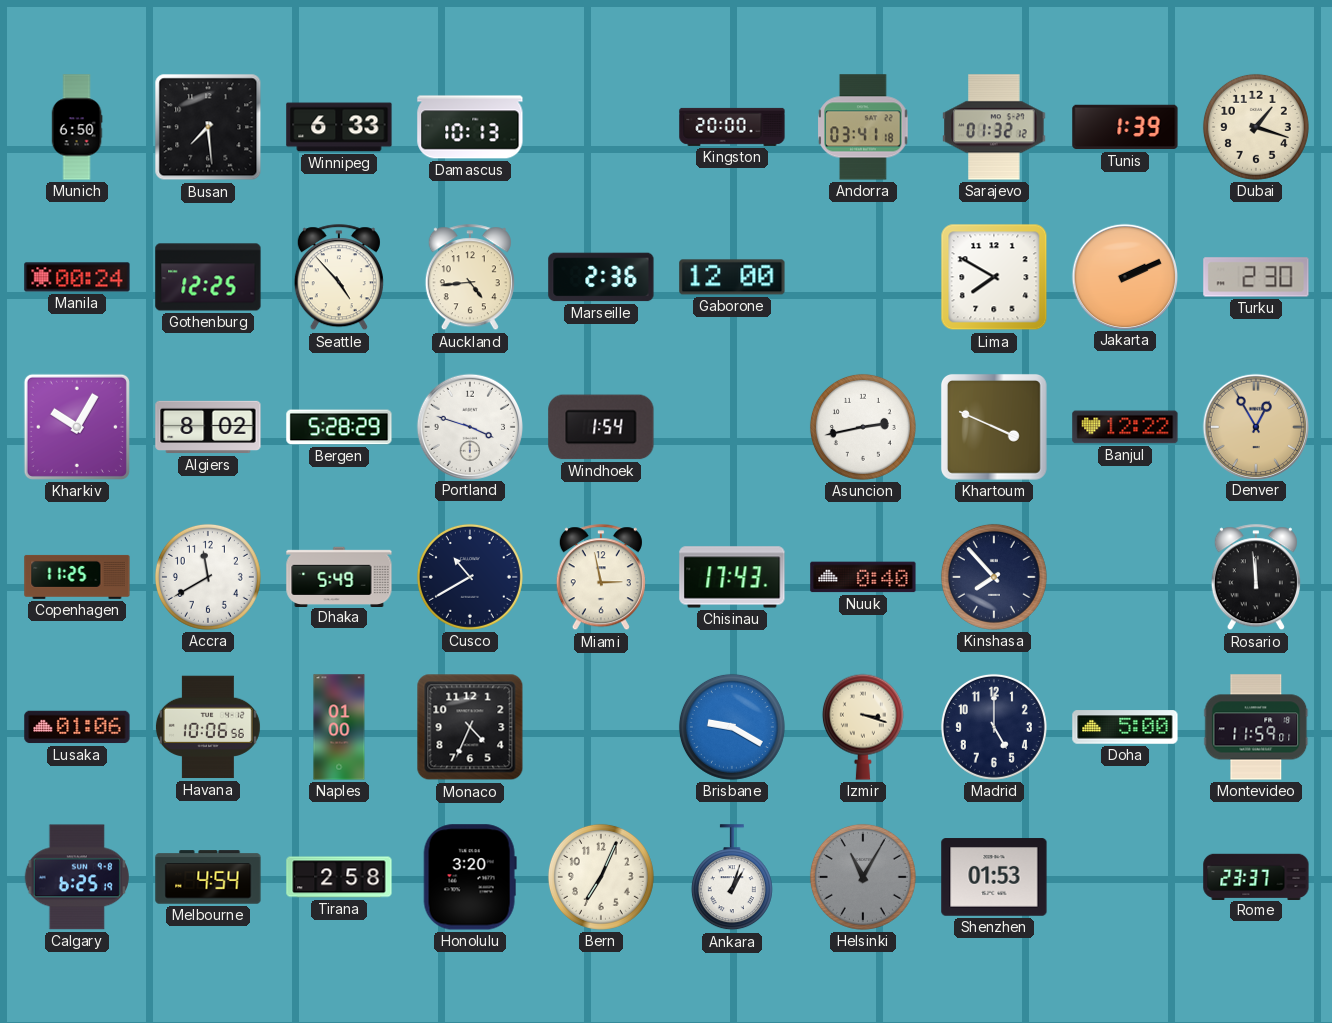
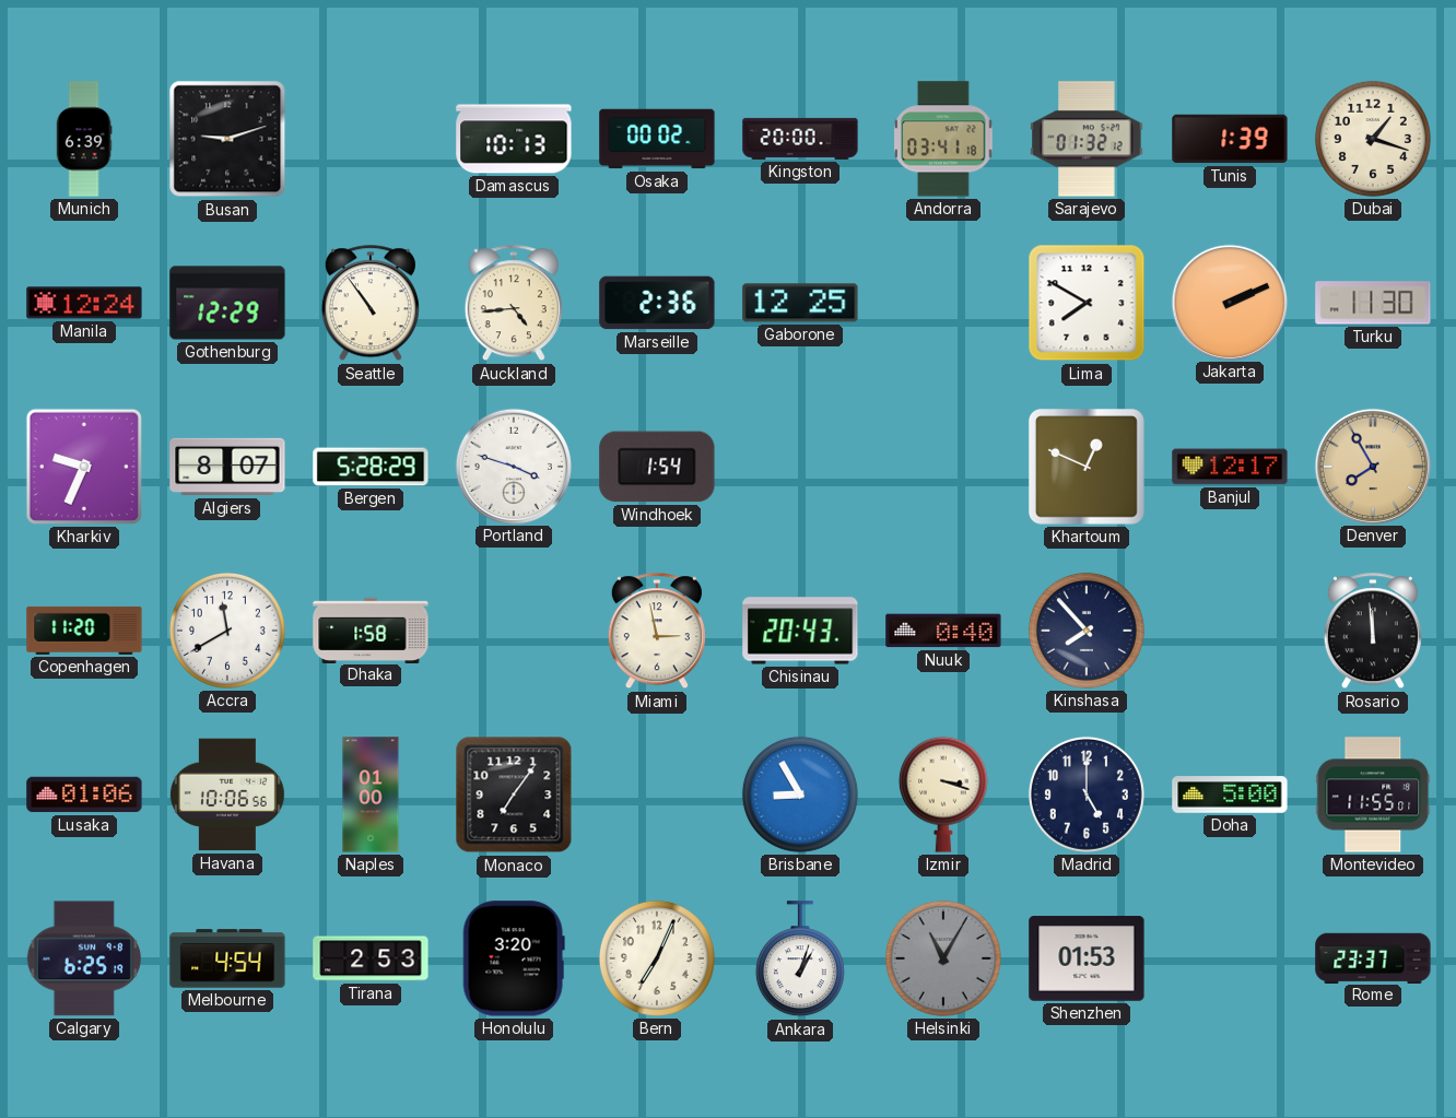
Munich: 6:50 -> 6:39
Busan: 7:29 -> 9:12
Winnipeg: 6:33 -> none
Osaka: none -> 00:02
Manila: 00:24 -> 12:24
Gothenburg: 12:25 -> 12:29
Seattle: 4:53 -> 10:54
Gaborone: 12:00 -> 12:25
Turku: 2:30 -> 11:30
Kharkiv: 10:05 -> 9:34
Algiers: 8:02 -> 8:07
Asuncion: 2:43 -> none
Khartoum: 3:49 -> 12:49
Banjul: 12:22 -> 12:17
Denver: 12:55 -> 7:55
Copenhagen: 11:25 -> 11:20
Dhaka: 5:49 -> 1:58
Cusco: 10:40 -> none
Chisinau: 17:43 -> 20:43
Monaco: 4:34 -> 7:06
Brisbane: 9:20 -> 8:55
Montevideo: 11:59 -> 11:55
Tirana: 2:58 -> 2:53
